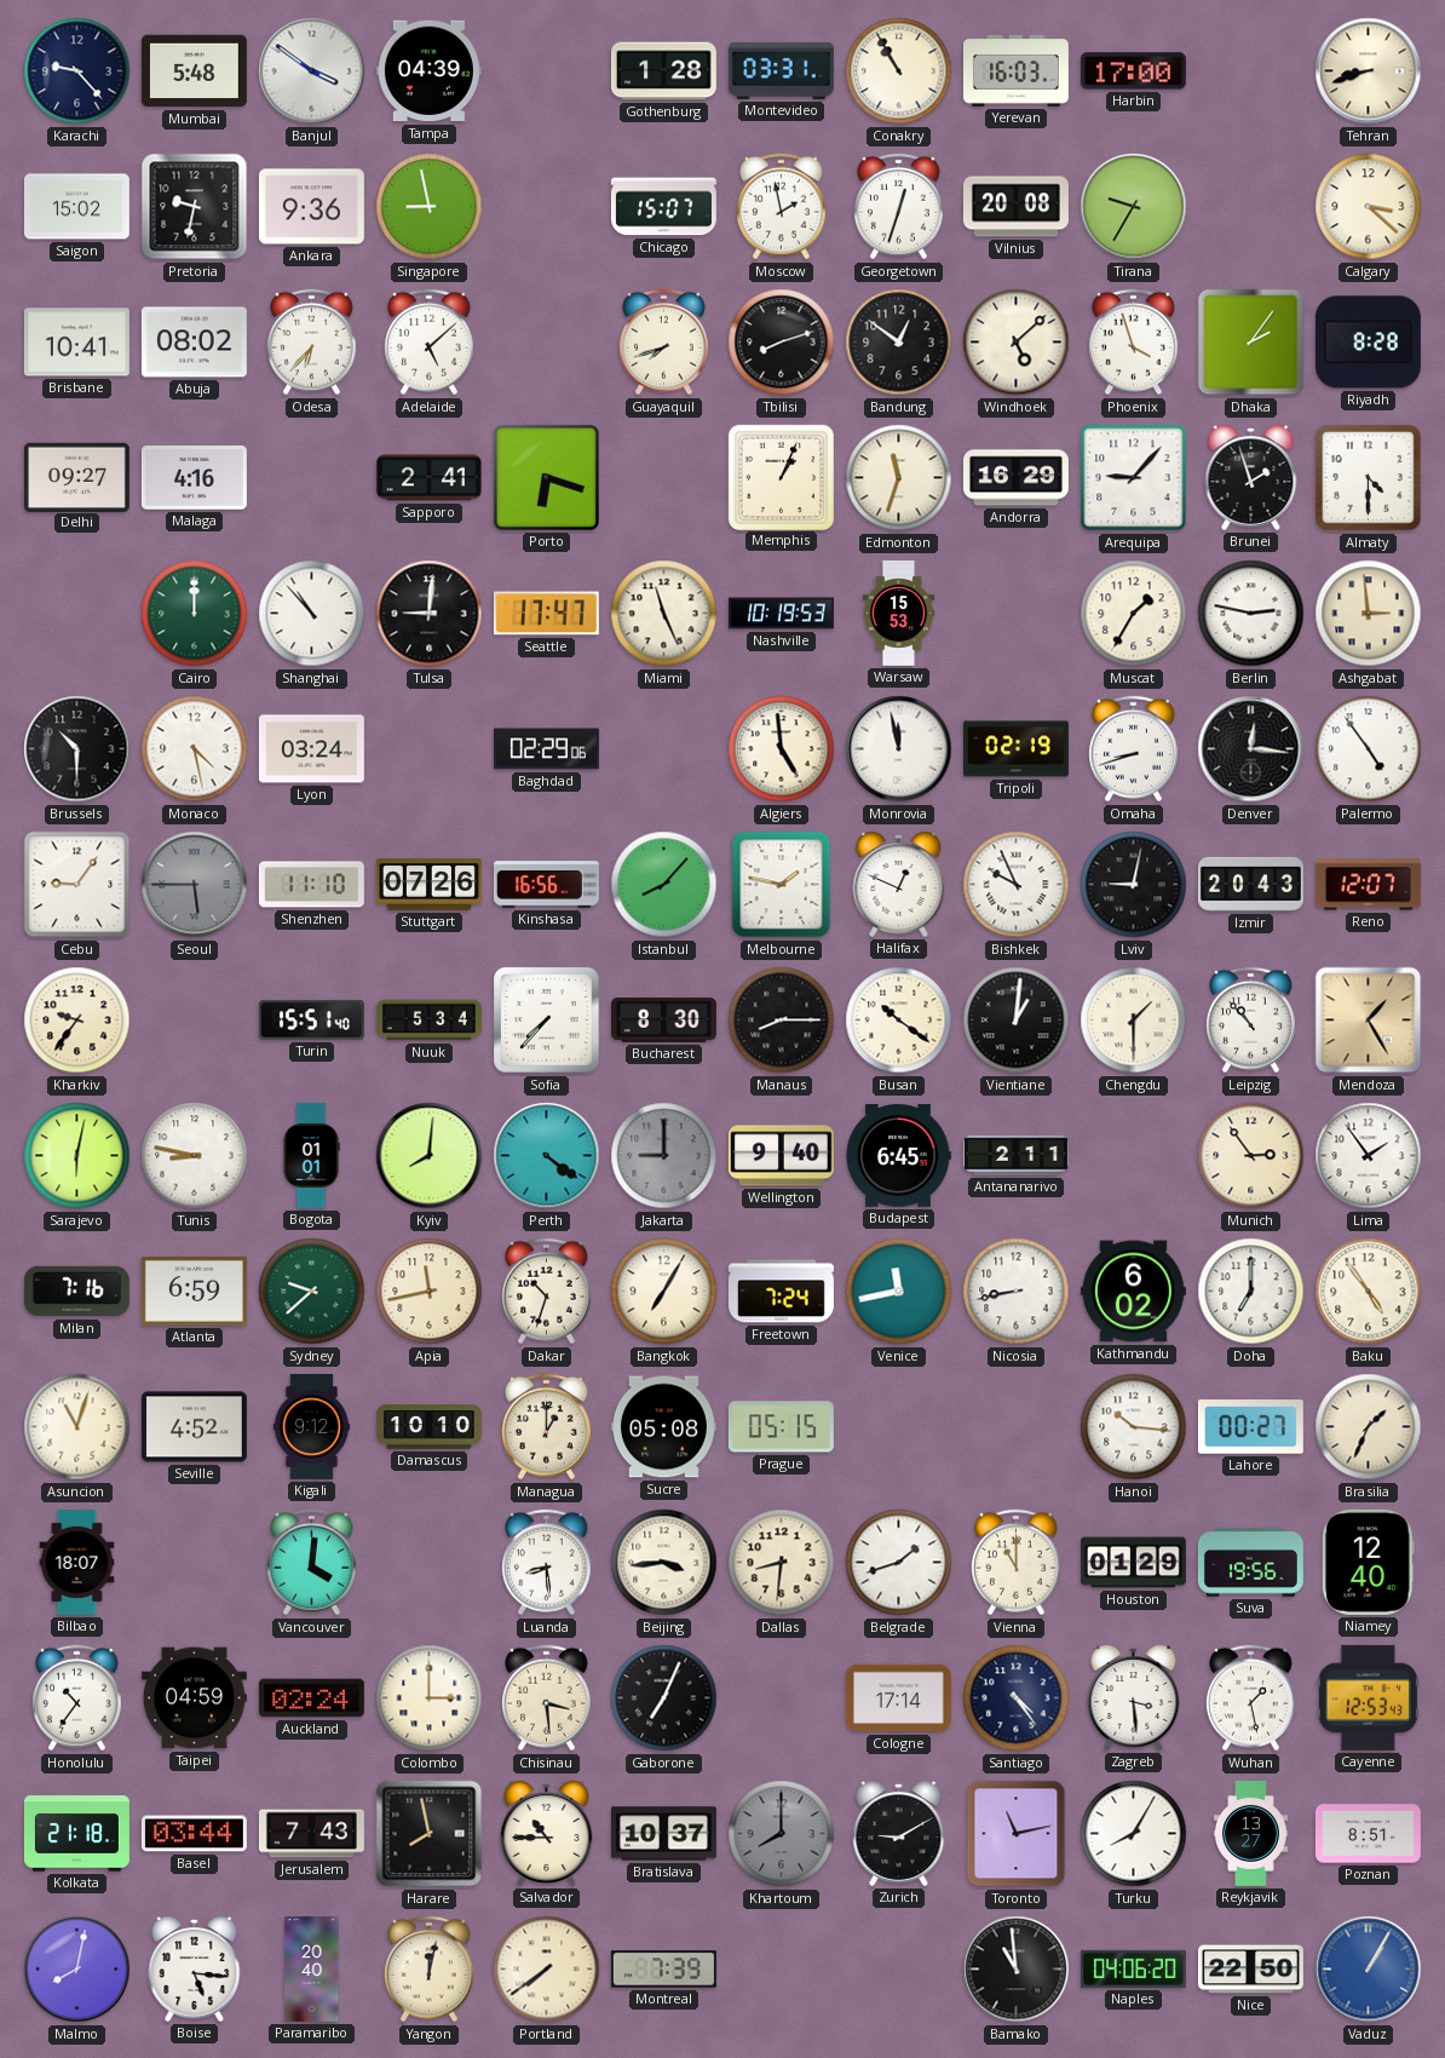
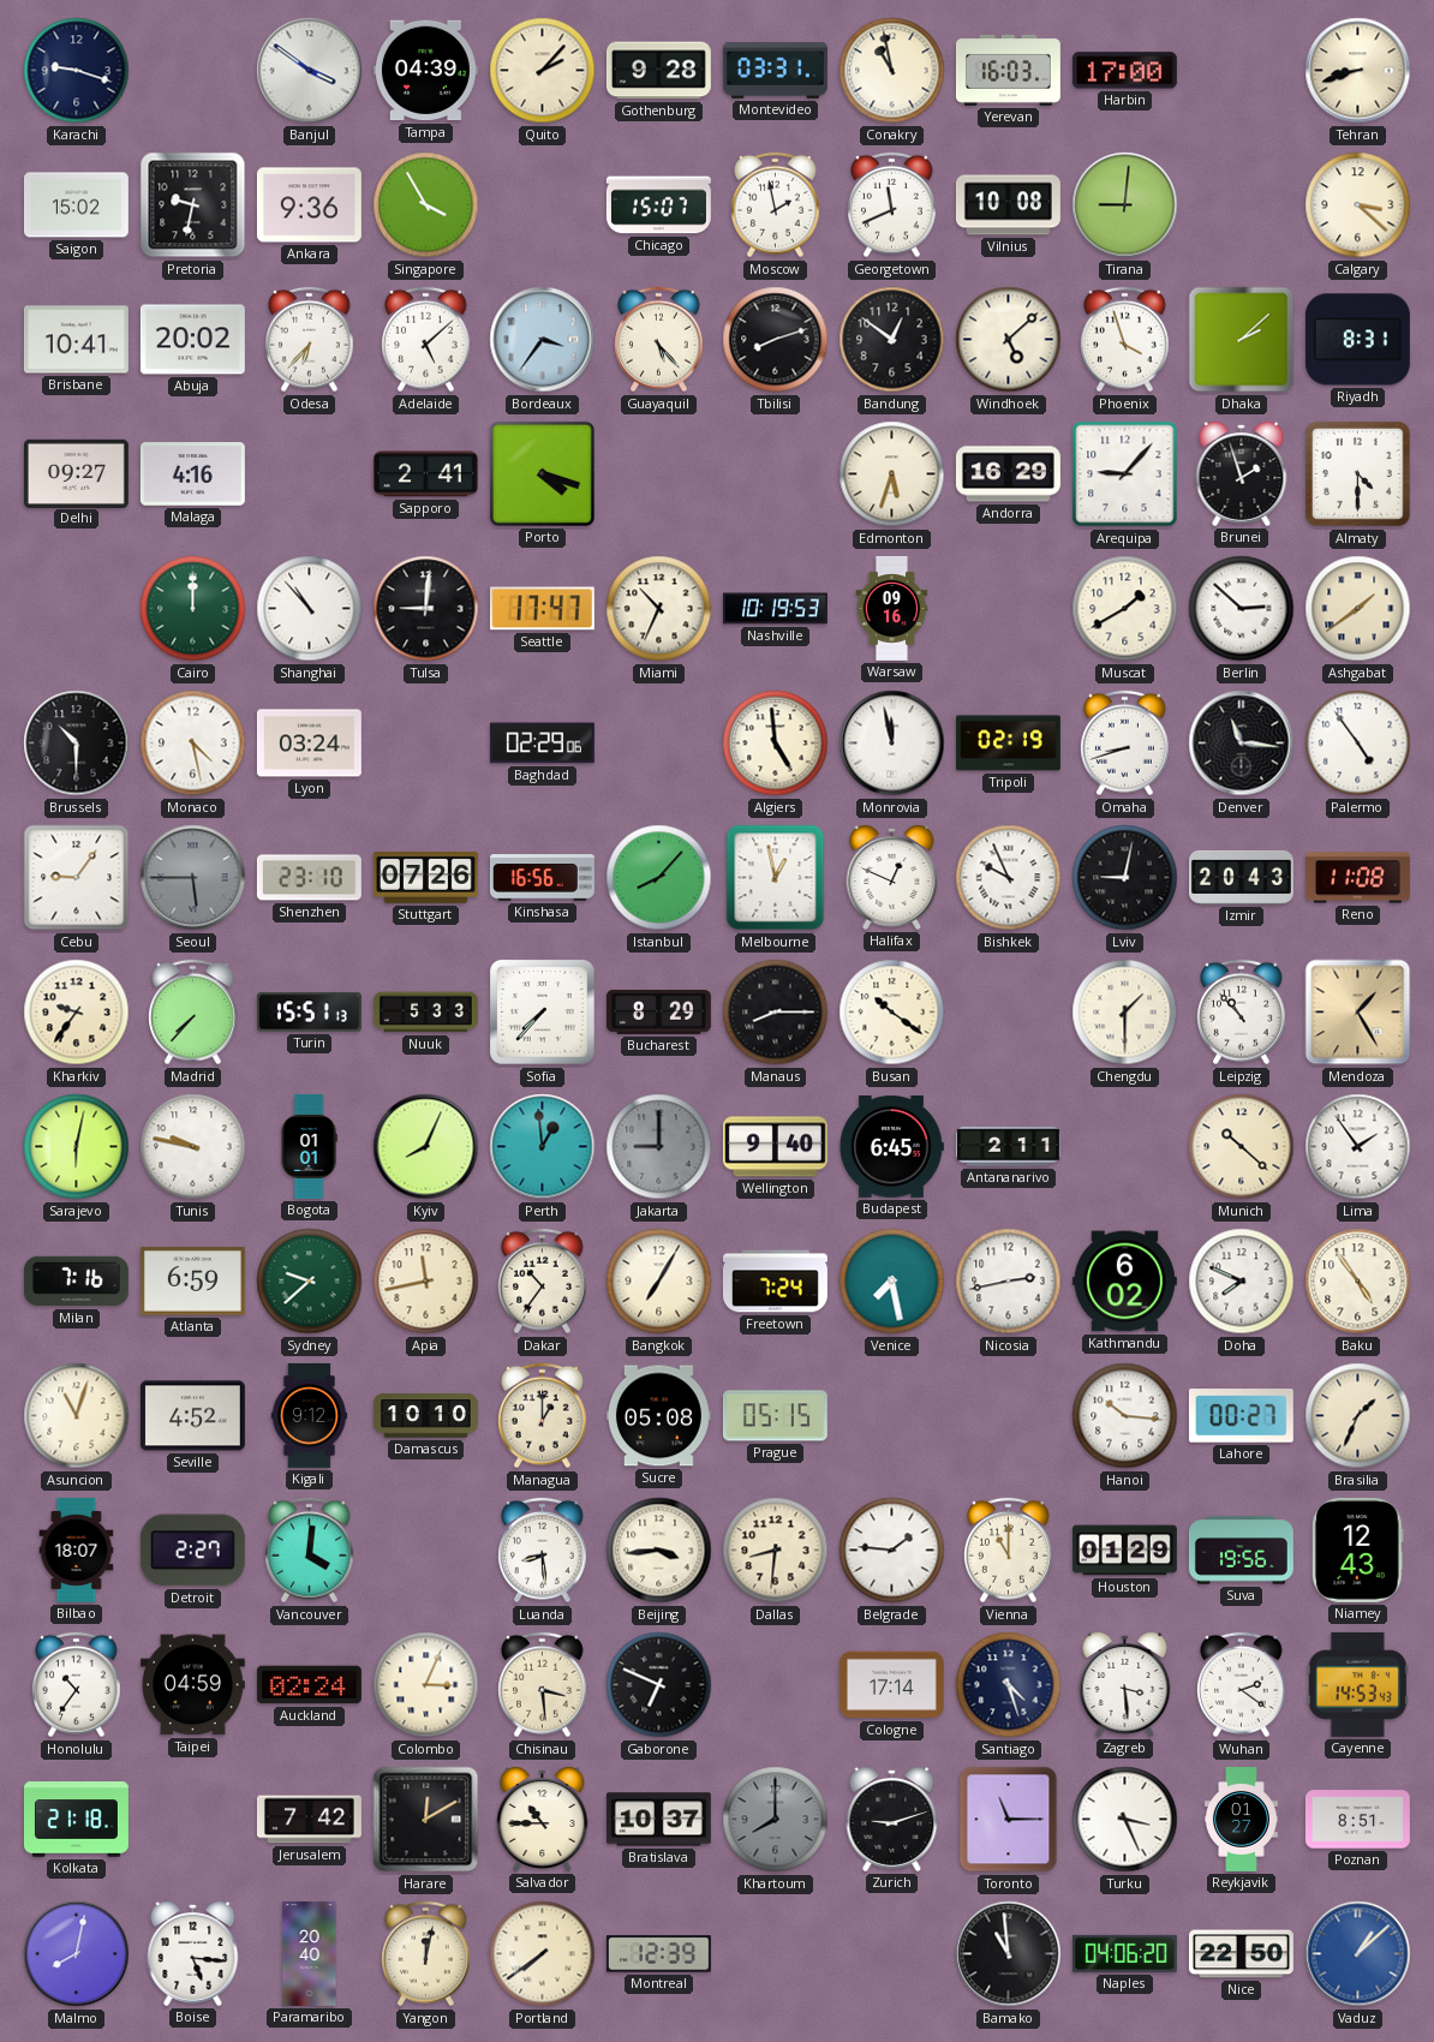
Karachi: 9:23 -> 9:18
Mumbai: 5:48 -> none
Quito: none -> 2:07
Gothenburg: 1:28 -> 9:28
Conakry: 10:55 -> 10:58
Singapore: 8:58 -> 3:55
Georgetown: 12:33 -> 11:41
Vilnius: 20:08 -> 10:08
Tirana: 9:35 -> 9:01
Abuja: 08:02 -> 20:02
Bordeaux: none -> 3:36
Guayaquil: 7:42 -> 5:23
Dhaka: 2:06 -> 2:08
Riyadh: 8:28 -> 8:31
Porto: 6:18 -> 4:18
Memphis: 1:04 -> none
Edmonton: 11:33 -> 5:33
Miami: 11:26 -> 10:34
Warsaw: 15:53 -> 09:16
Muscat: 1:35 -> 1:40
Berlin: 2:47 -> 2:52
Ashgabat: 2:59 -> 1:39
Denver: 12:16 -> 11:16
Shenzhen: 11:10 -> 23:10
Melbourne: 1:47 -> 12:58
Reno: 12:07 -> 11:08
Madrid: none -> 7:37
Turin: 15:51:40 -> 15:51:13
Nuuk: 5:34 -> 5:33
Bucharest: 8:30 -> 8:29
Vientiane: 1:01 -> none
Tunis: 8:47 -> 9:47
Kyiv: 8:01 -> 8:04
Perth: 4:21 -> 12:59
Munich: 2:54 -> 10:22
Dakar: 10:33 -> 10:36
Venice: 11:43 -> 7:28
Nicosia: 8:43 -> 2:43
Doha: 7:00 -> 7:49
Detroit: none -> 2:27
Belgrade: 1:42 -> 1:46
Niamey: 12:40 -> 12:43
Colombo: 3:00 -> 3:04
Gaborone: 7:04 -> 6:49
Santiago: 4:24 -> 4:27
Wuhan: 1:28 -> 2:21
Cayenne: 12:53 -> 14:53
Basel: 03:44 -> none
Jerusalem: 7:43 -> 7:42
Harare: 7:58 -> 12:10
Zurich: 9:10 -> 9:12
Toronto: 11:13 -> 11:15
Turku: 8:05 -> 3:26
Reykjavik: 13:27 -> 01:27
Montreal: 7:39 -> 12:39
Vaduz: 1:05 -> 1:08
